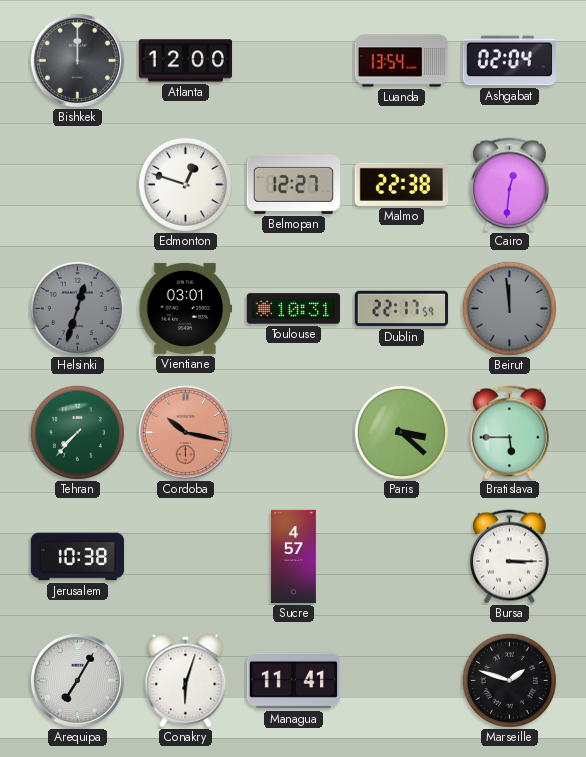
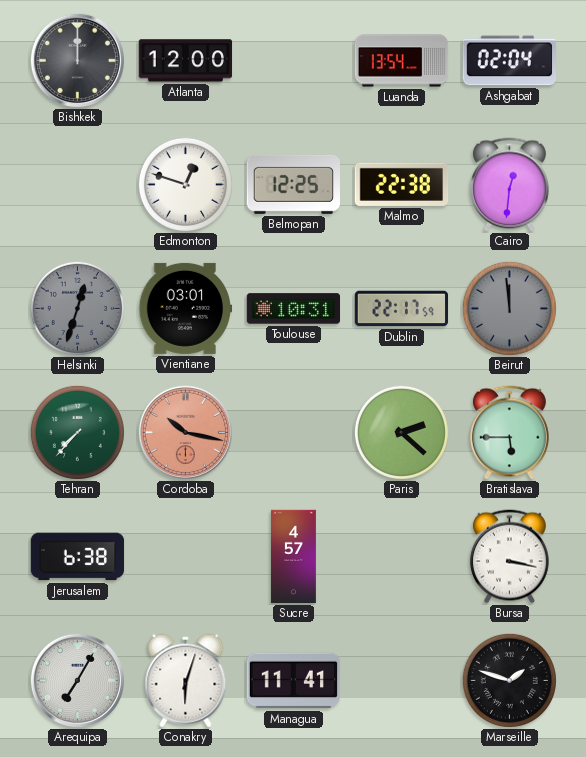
Belmopan: 12:27 -> 12:25
Paris: 3:22 -> 2:22
Jerusalem: 10:38 -> 6:38
Bursa: 3:15 -> 3:17
